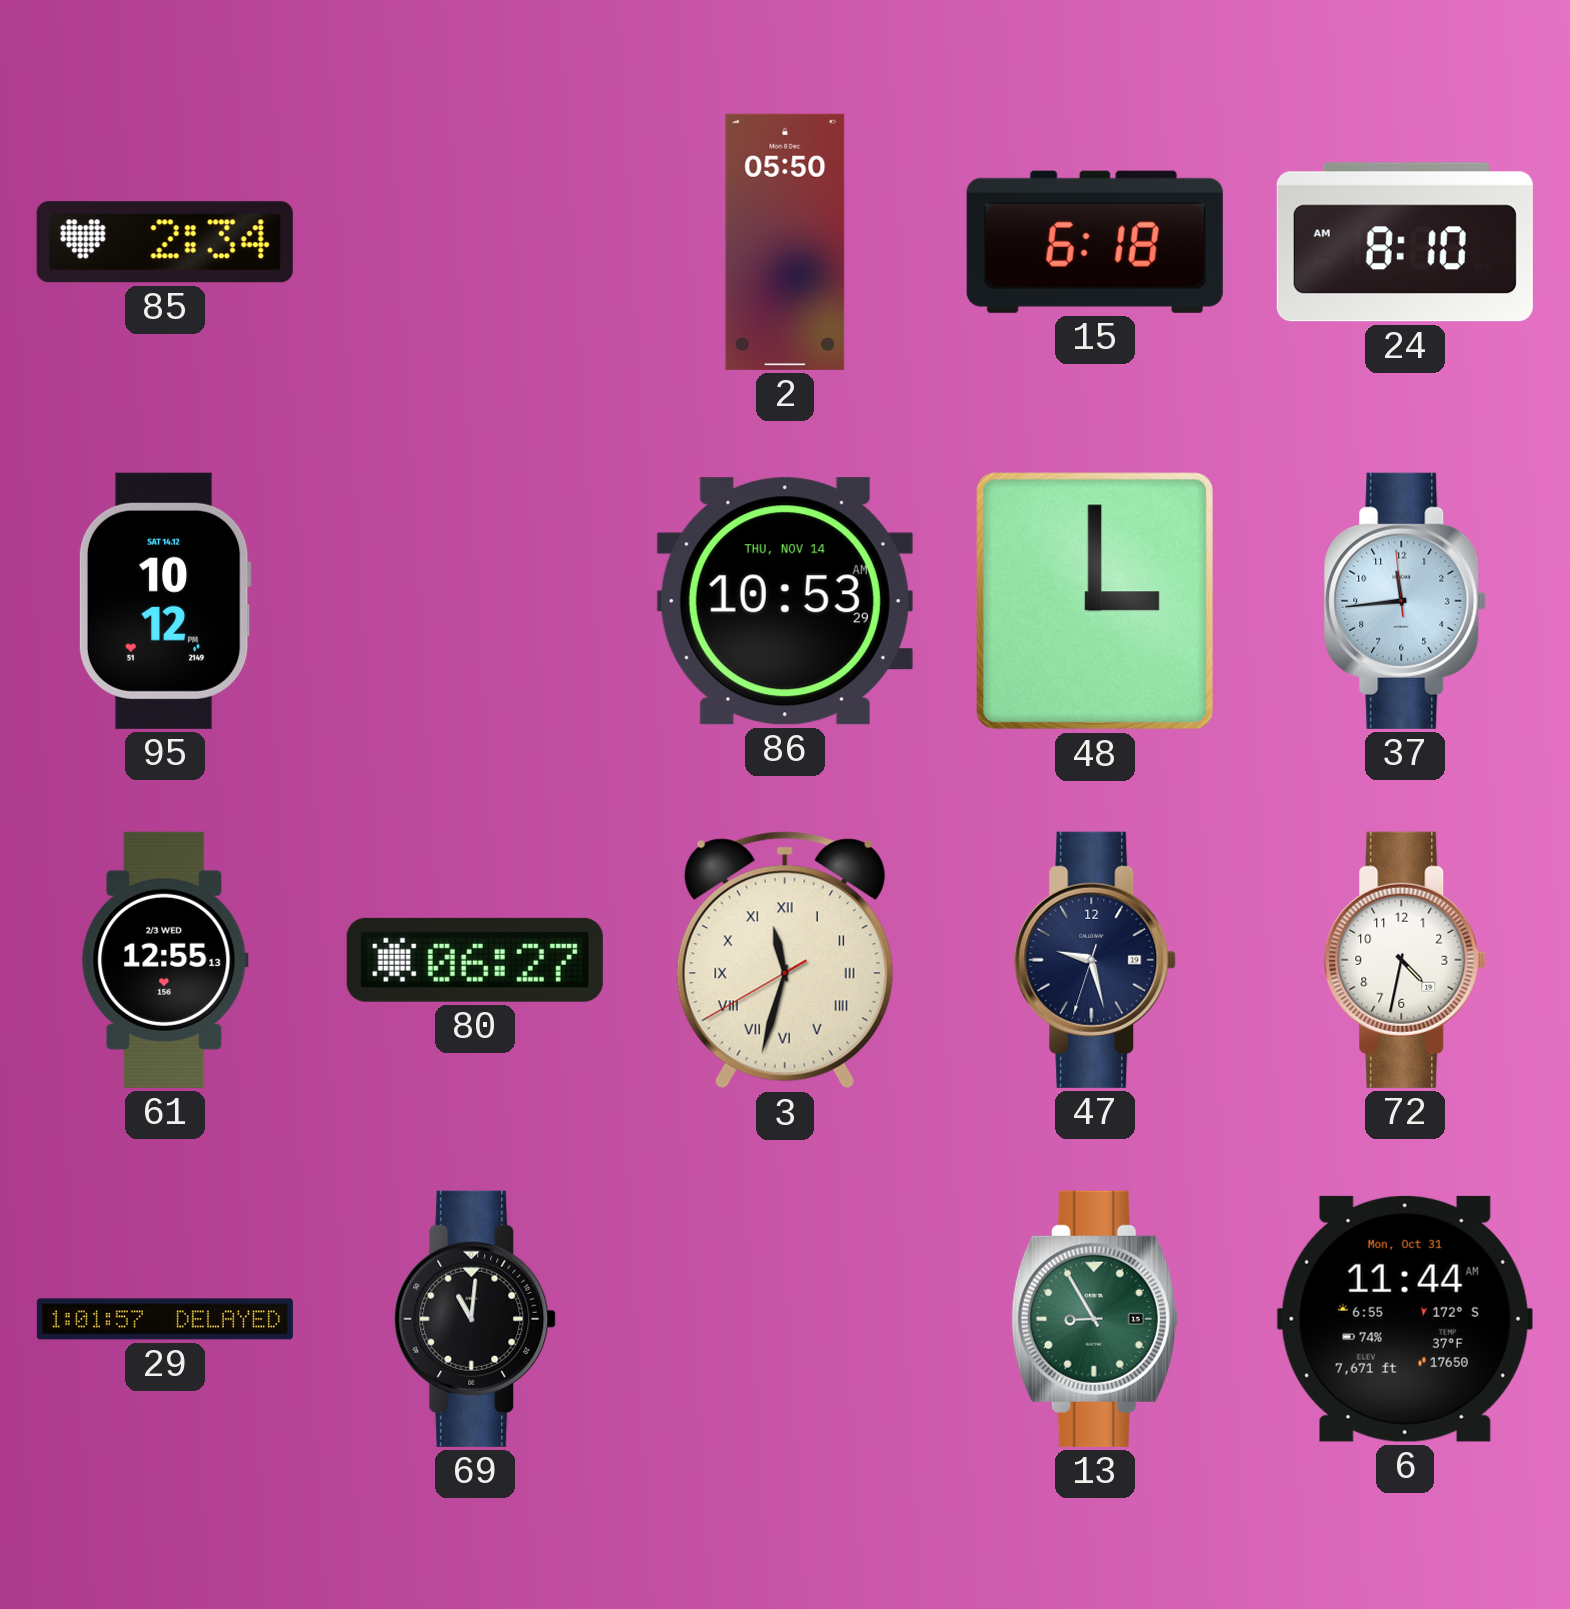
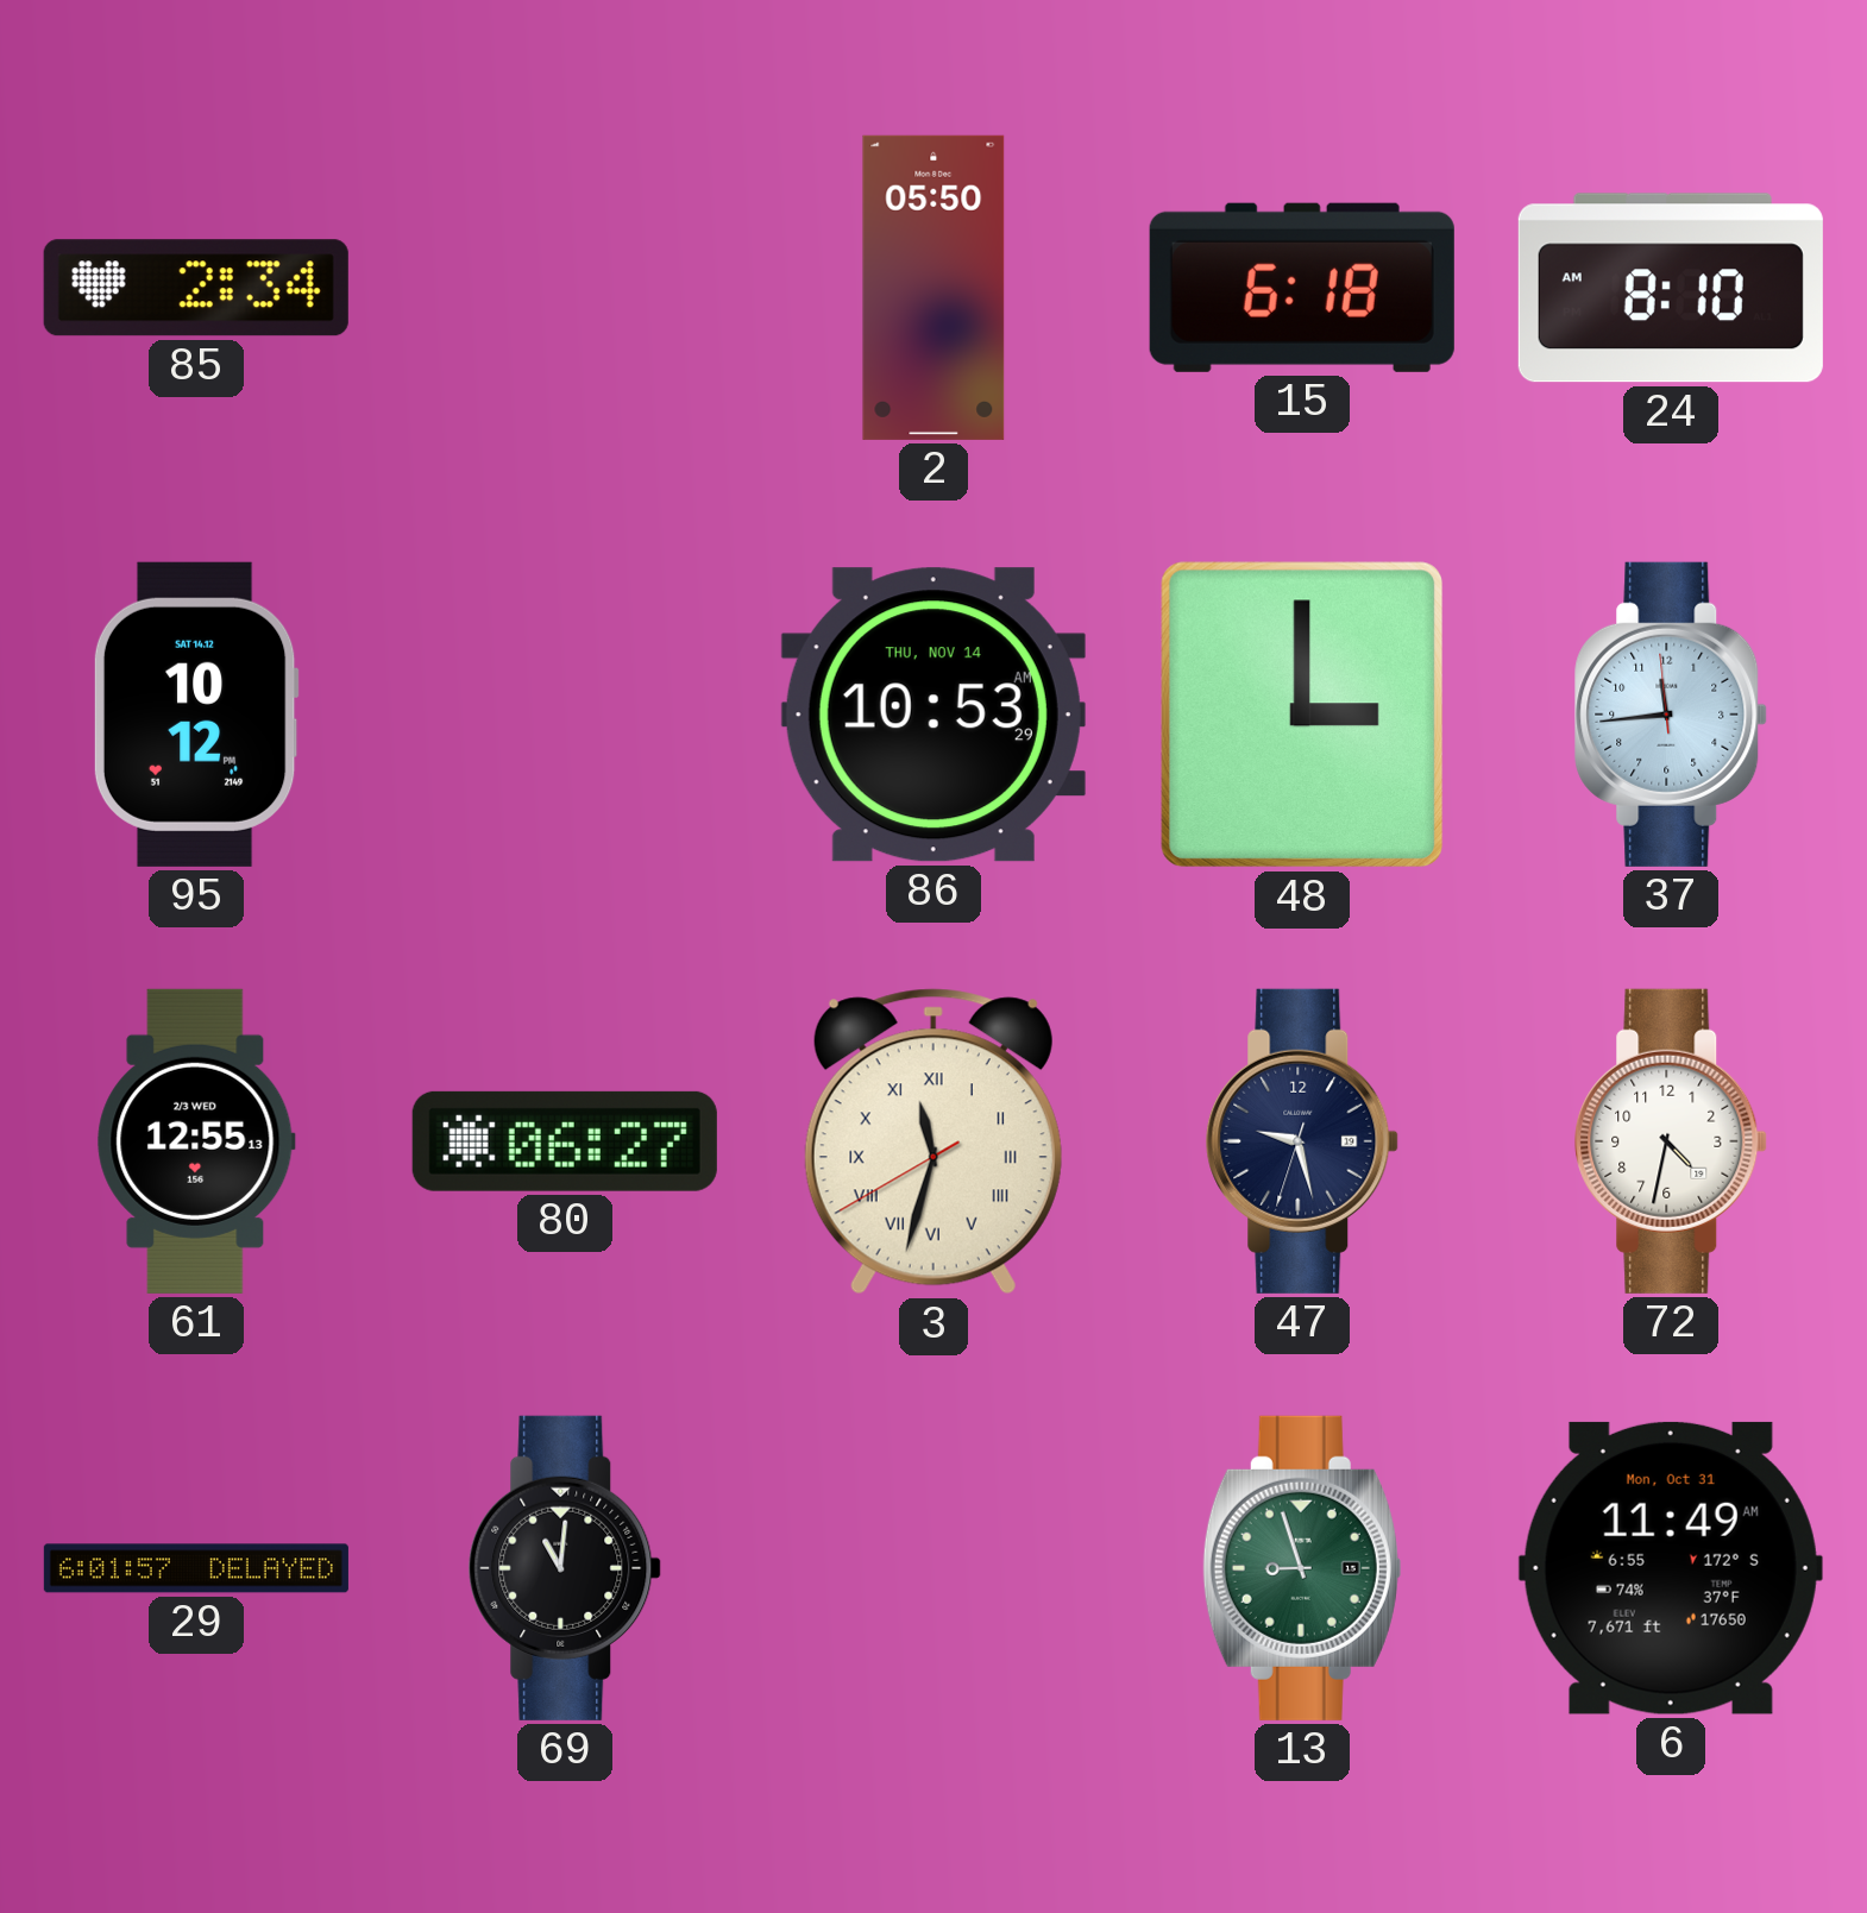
29: 1:01 -> 6:01
13: 8:55 -> 8:57
6: 11:44 -> 11:49
